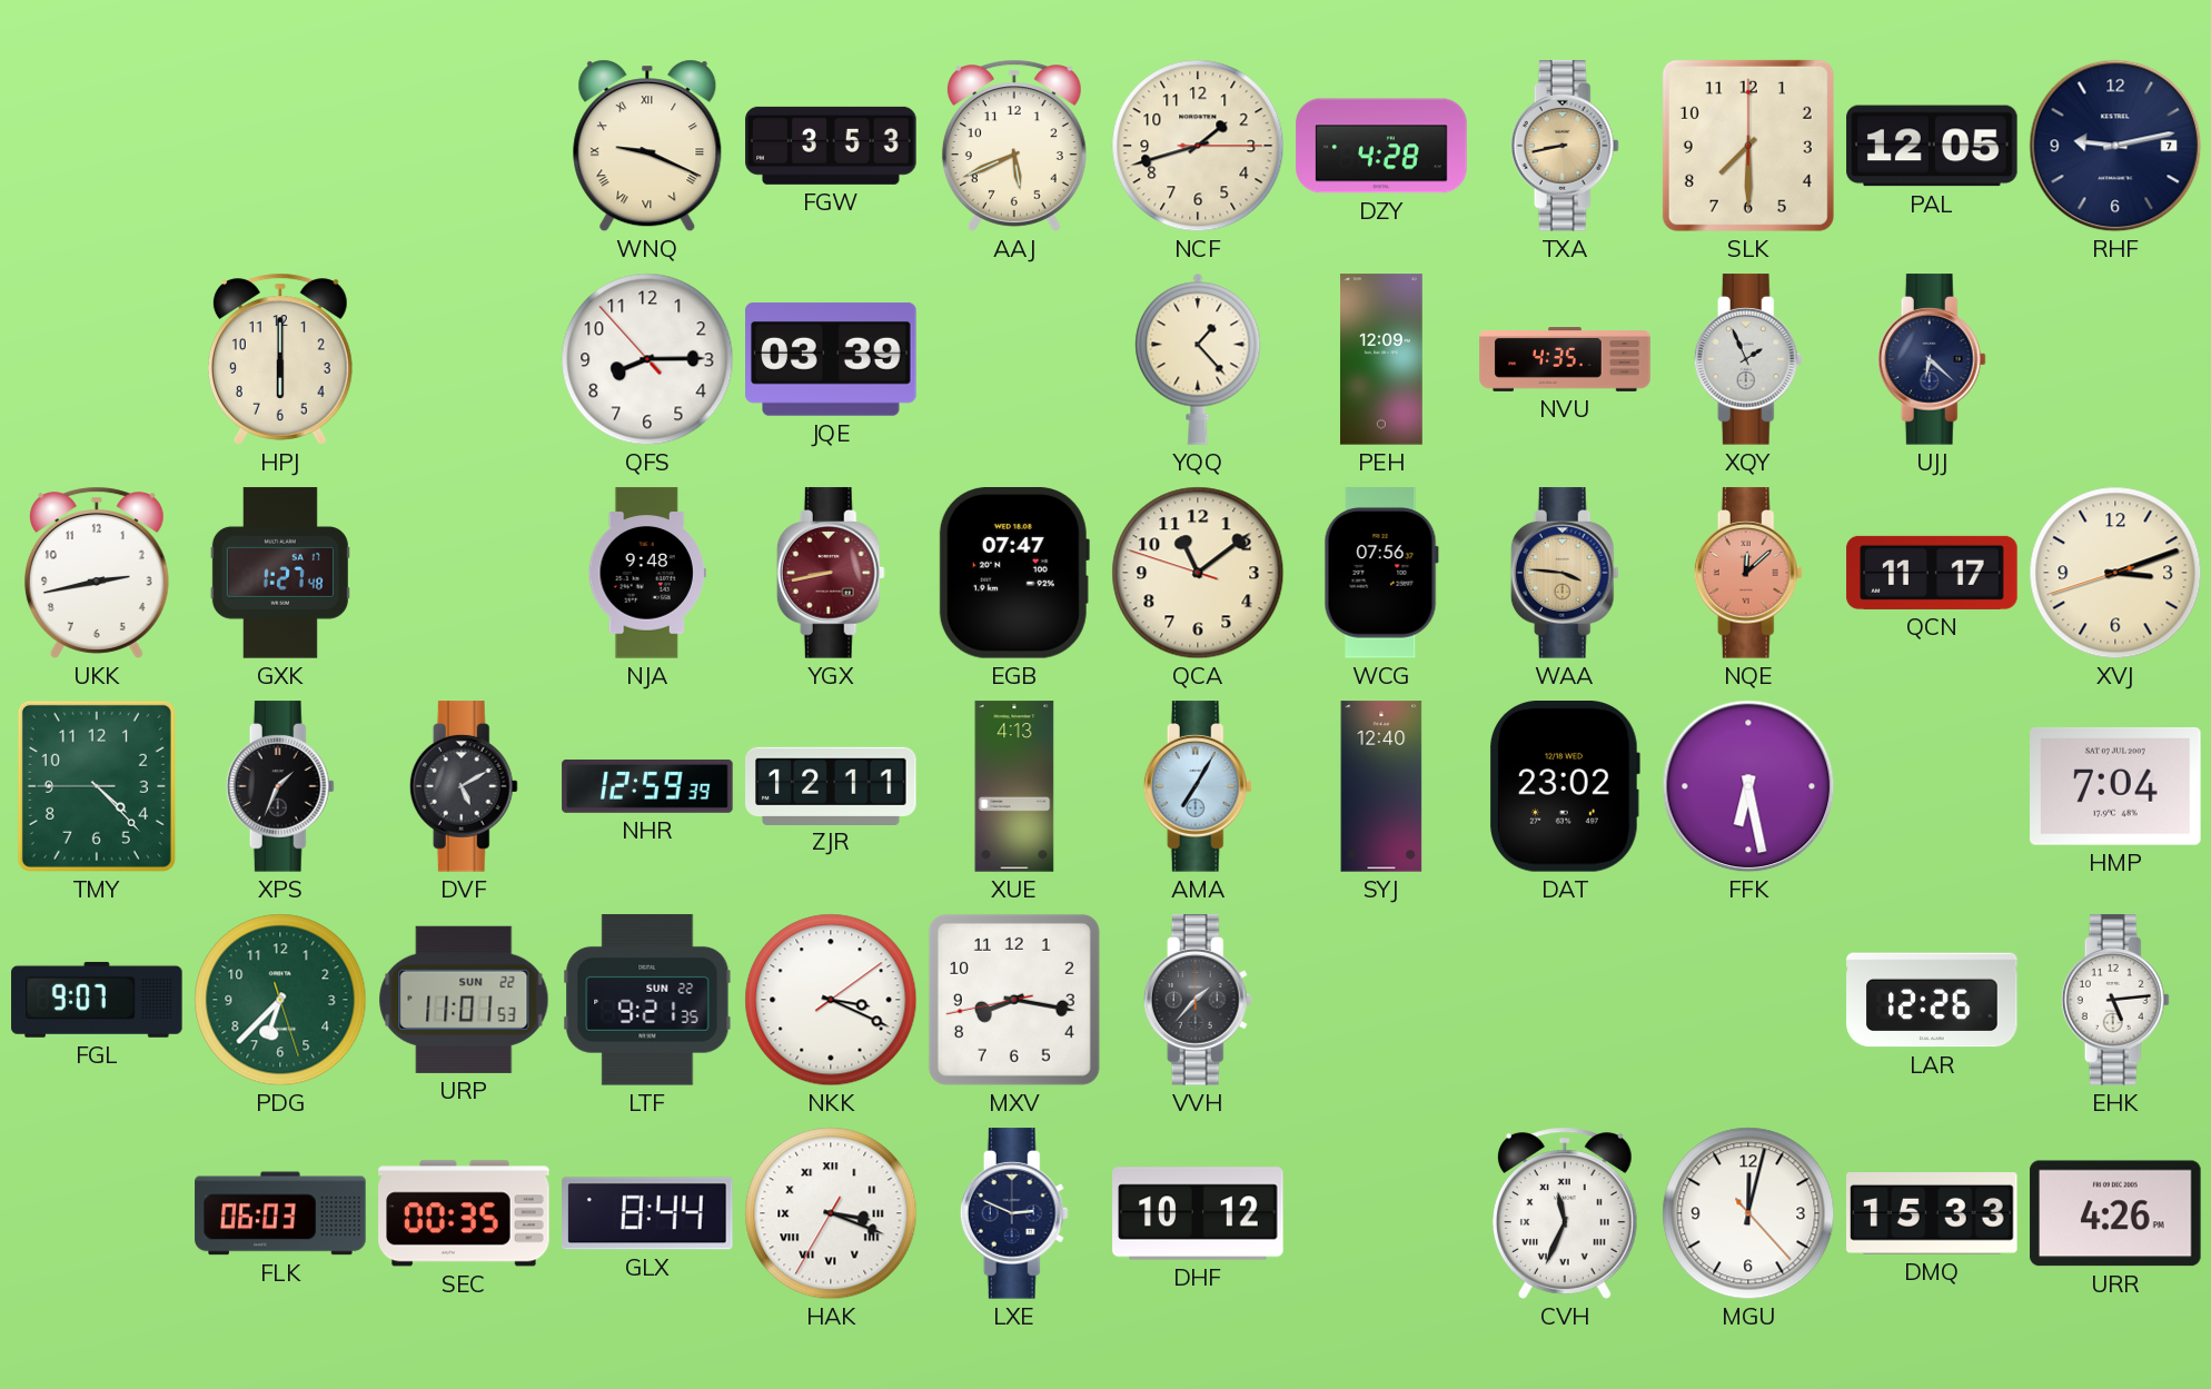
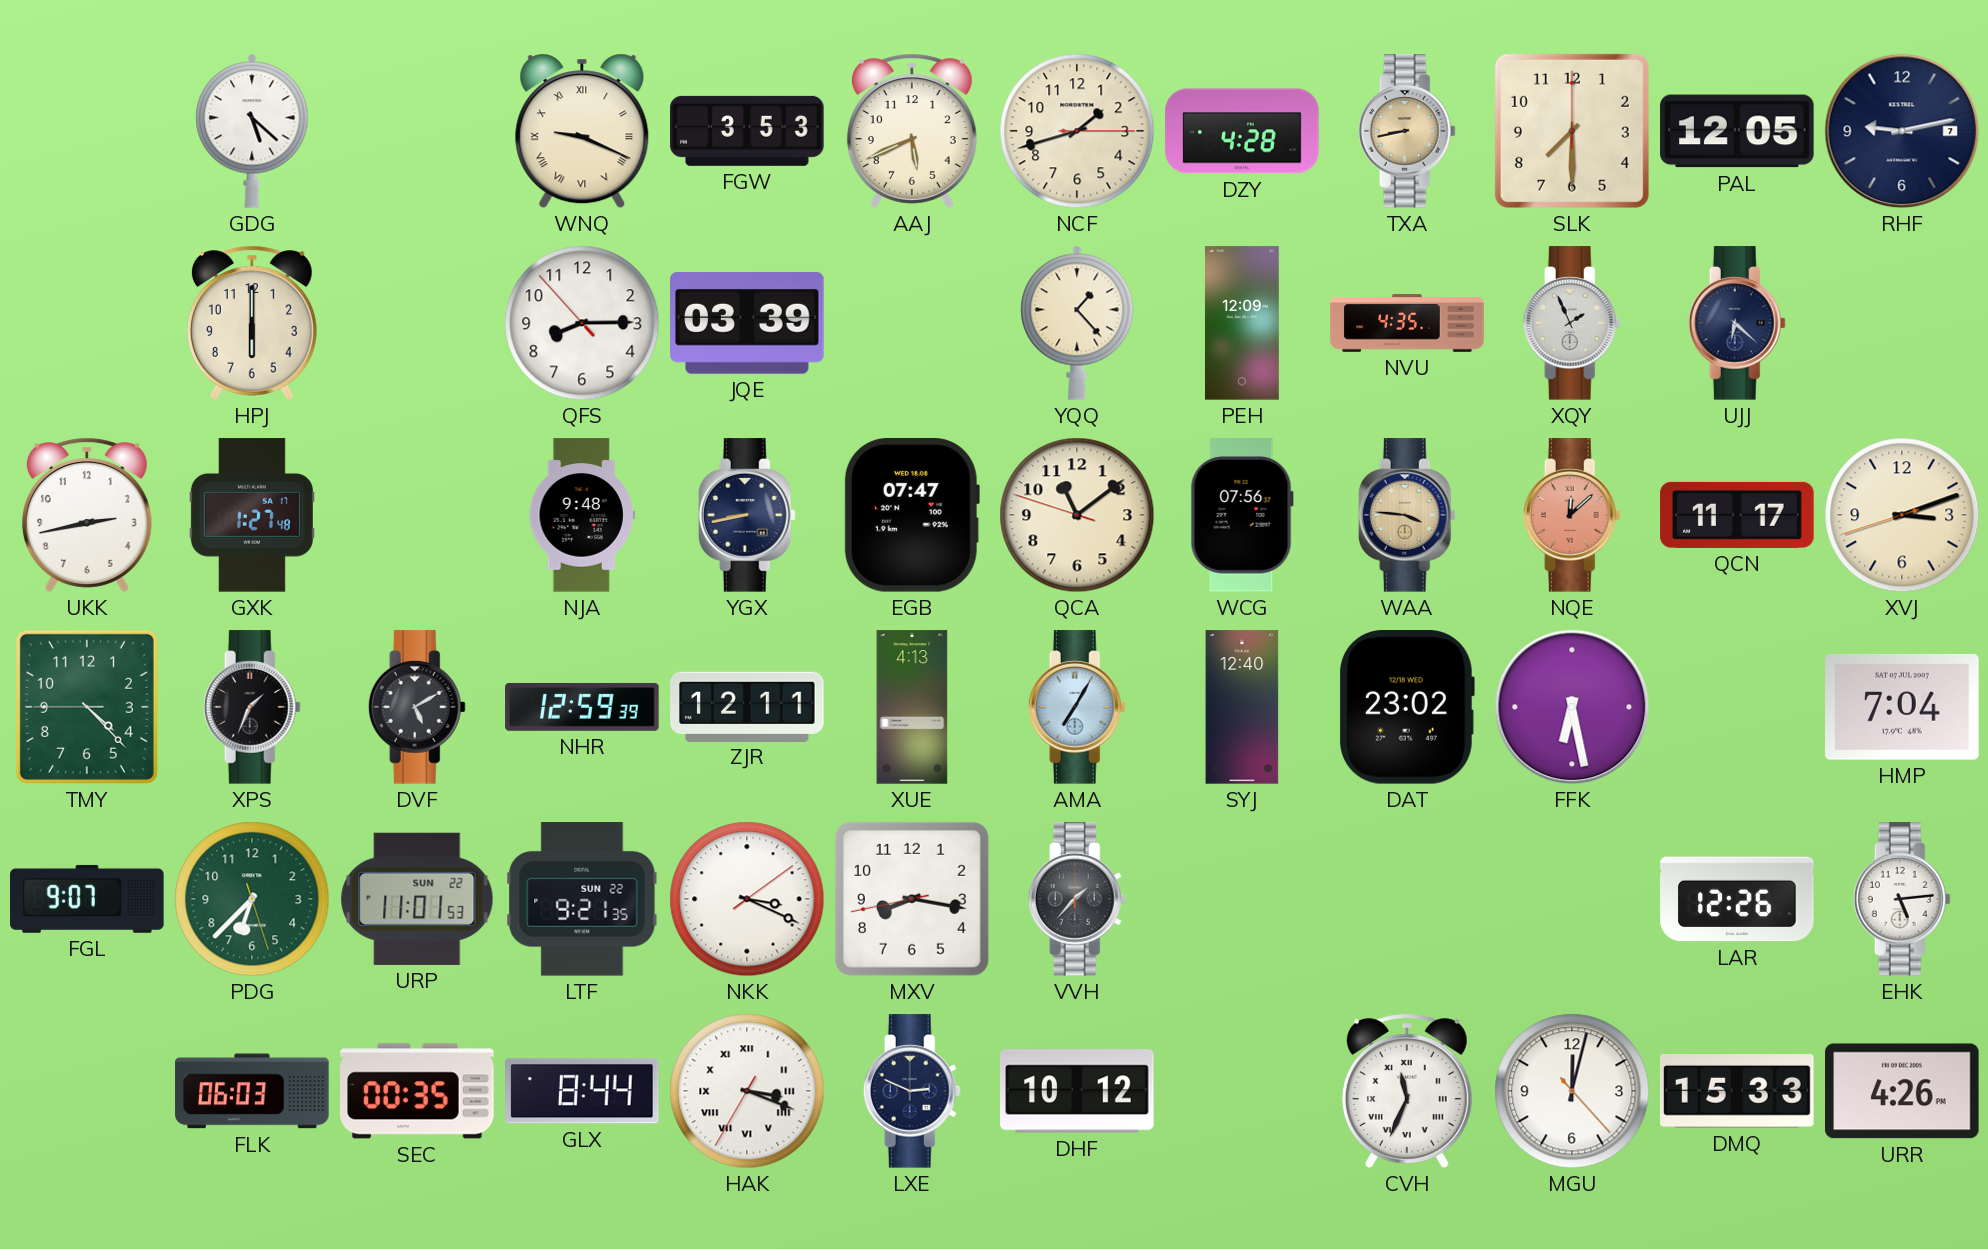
GDG: none -> 5:22
YGX dial: burgundy -> navy
